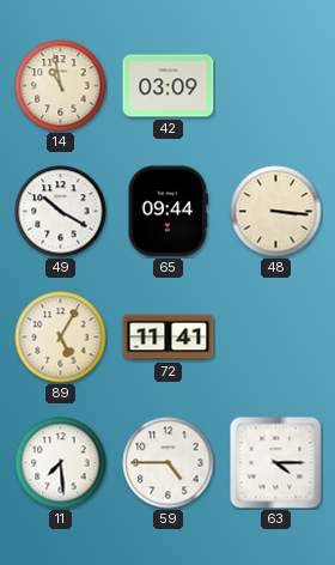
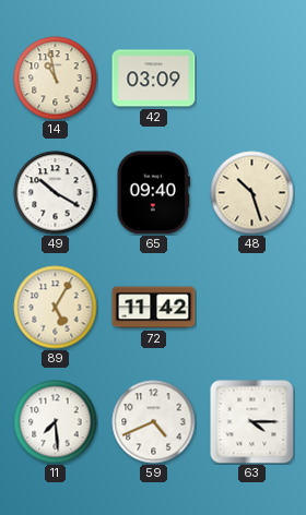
65: 09:44 -> 09:40
48: 3:16 -> 10:27
72: 11:41 -> 11:42
59: 4:45 -> 4:41
